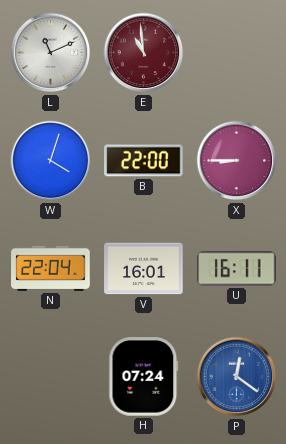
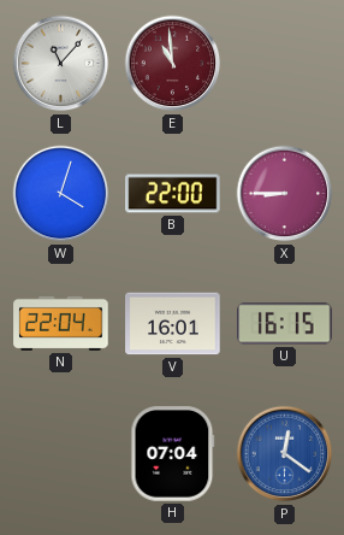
L: 11:11 -> 11:07
U: 16:11 -> 16:15
H: 07:24 -> 07:04
